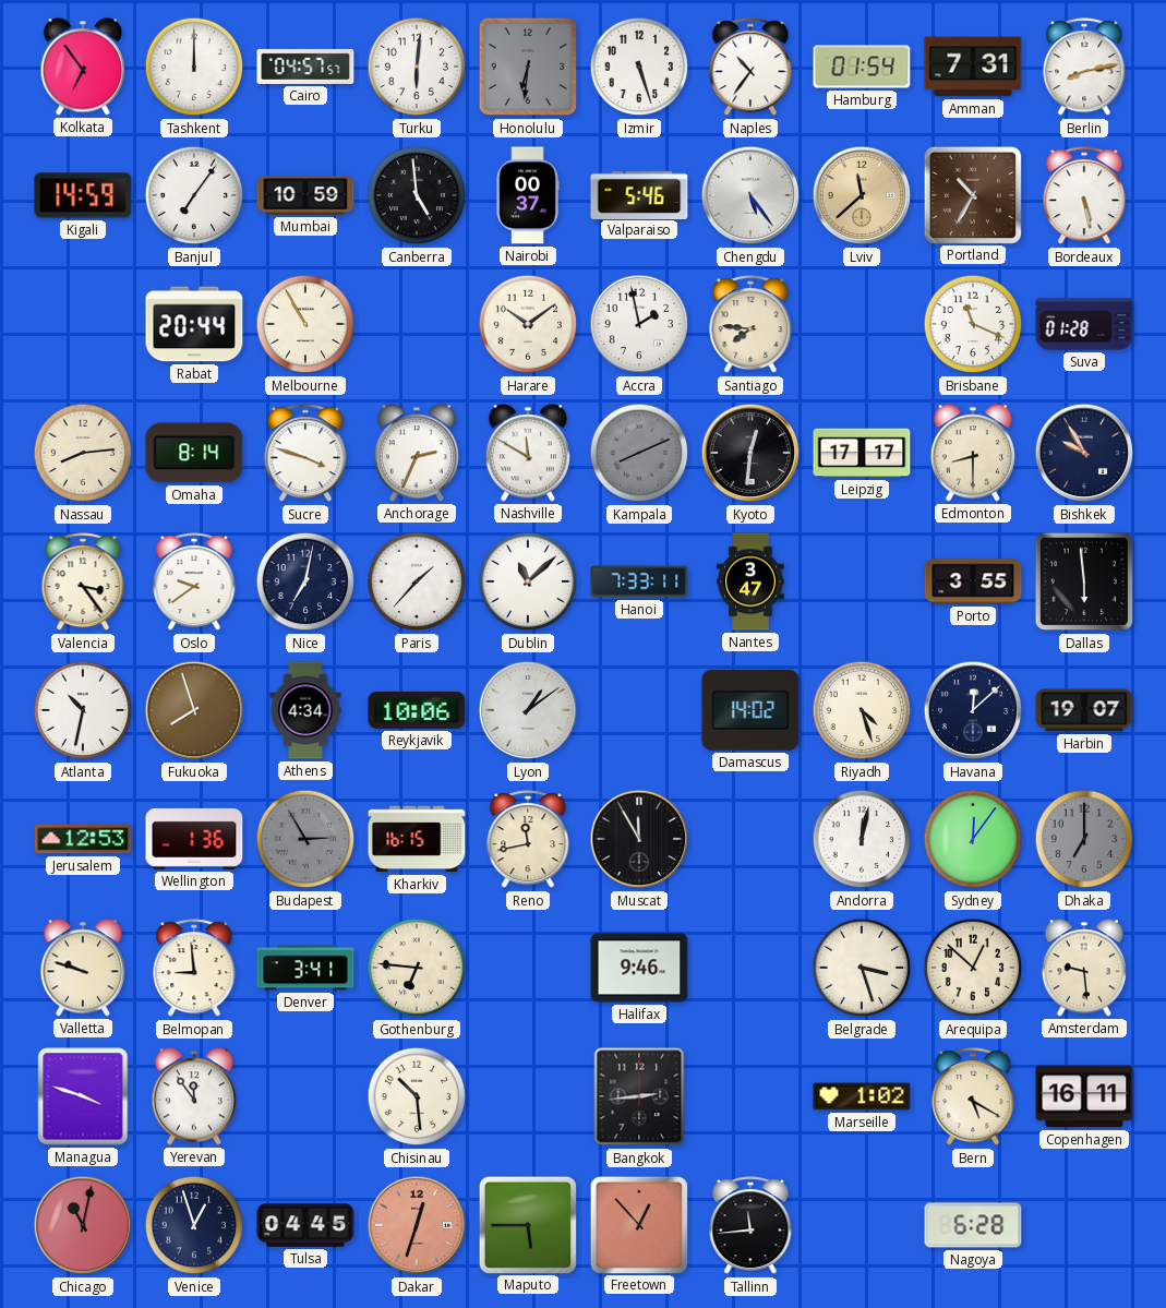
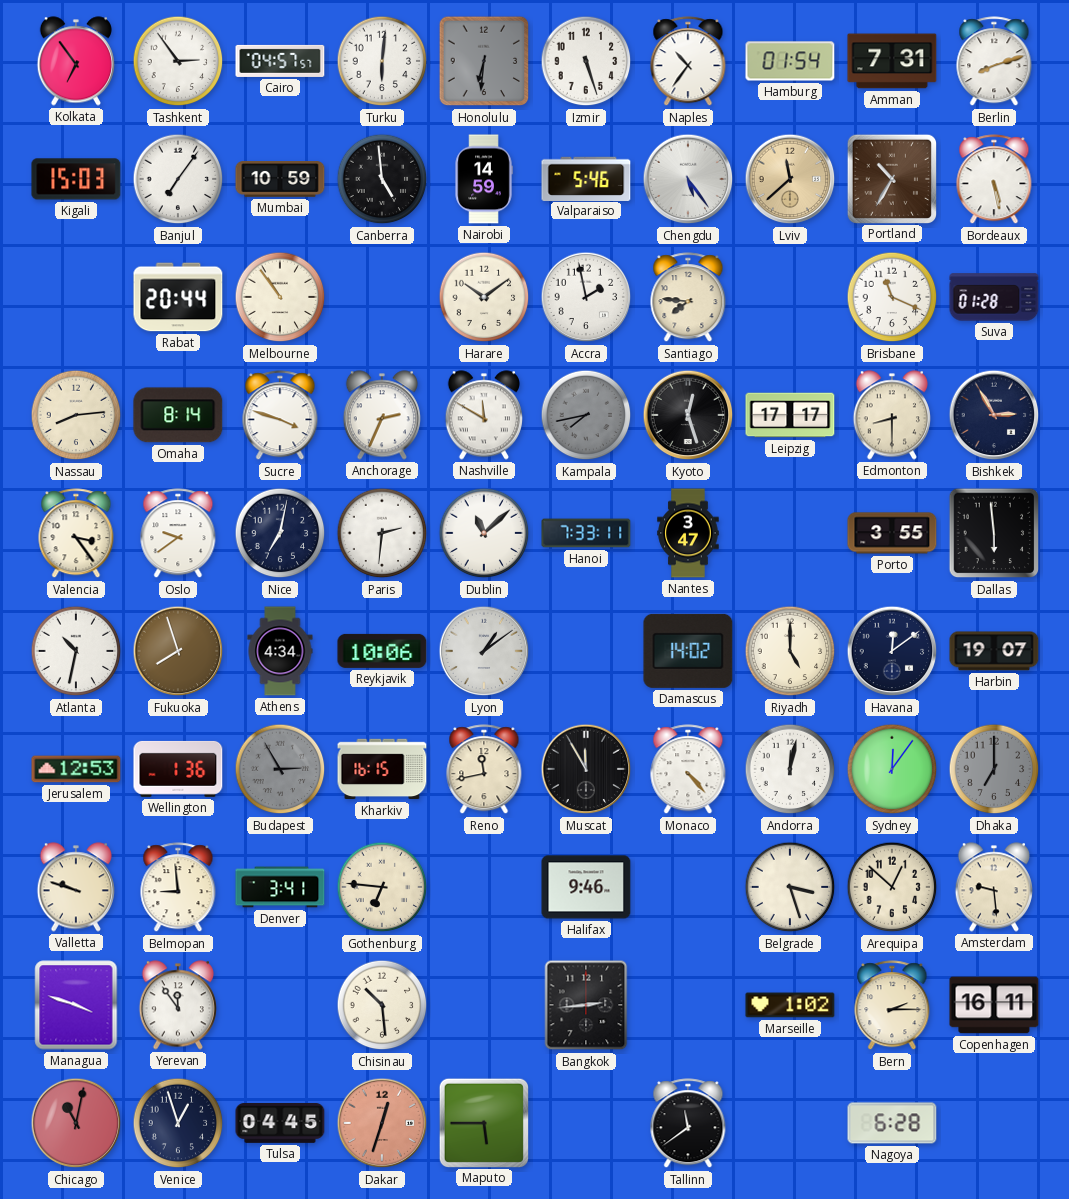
Tashkent: 12:00 -> 2:54
Berlin: 8:13 -> 8:12
Kigali: 14:59 -> 15:03
Nairobi: 00:37 -> 14:59
Melbourne: 10:55 -> 10:54
Kampala: 8:11 -> 7:43
Kyoto: 12:31 -> 12:27
Bishkek: 9:55 -> 2:55
Paris: 1:37 -> 2:31
Riyadh: 4:27 -> 5:00
Havana: 12:08 -> 12:09
Monaco: none -> 4:23
Bern: 5:20 -> 2:15
Freetown: 12:53 -> none
Tallinn: 11:44 -> 11:39
